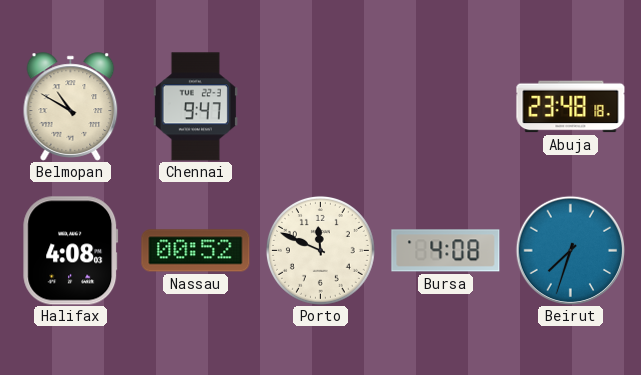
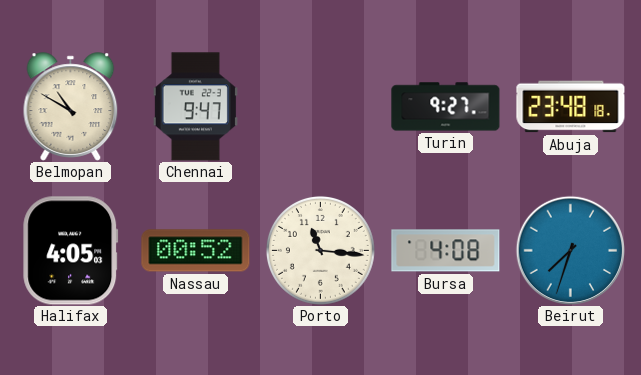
Turin: none -> 9:27
Halifax: 4:08 -> 4:05
Porto: 11:49 -> 11:16
